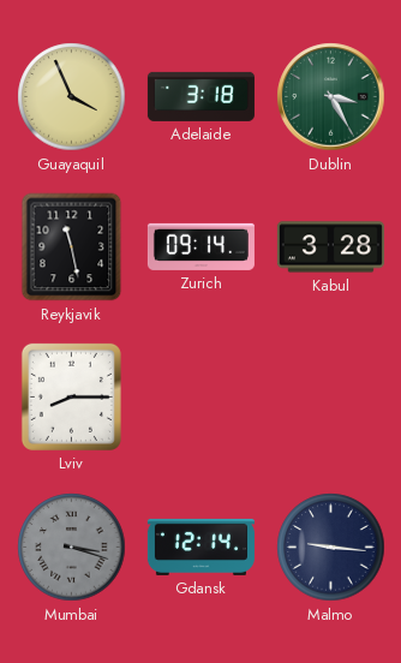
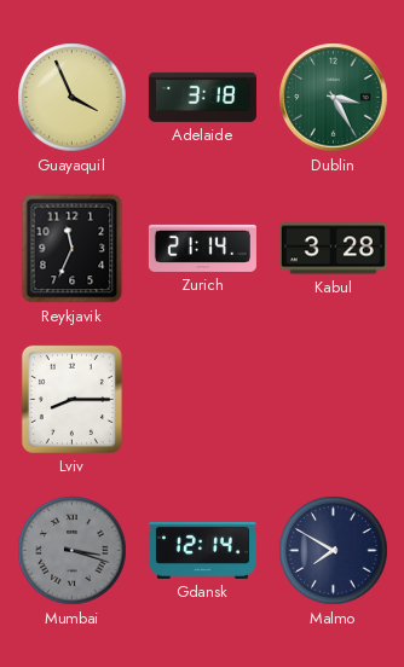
Reykjavik: 11:28 -> 11:34
Zurich: 09:14 -> 21:14
Malmo: 9:16 -> 7:50
